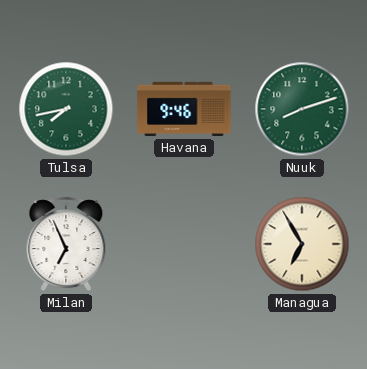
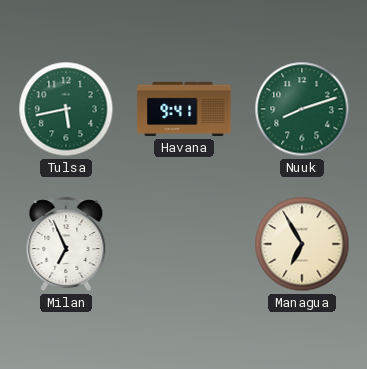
Tulsa: 7:43 -> 5:43
Havana: 9:46 -> 9:41
